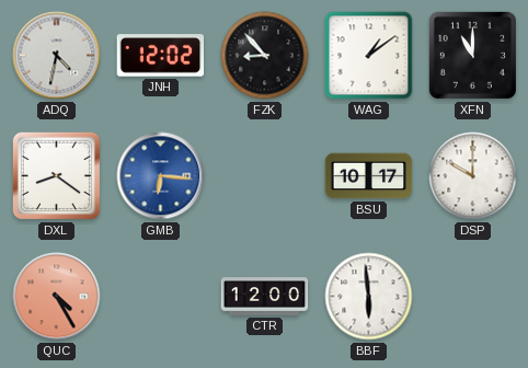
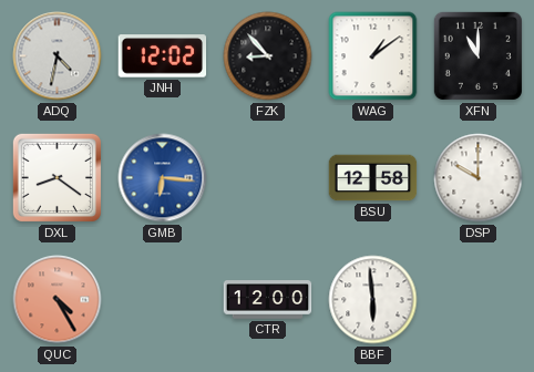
BSU: 10:17 -> 12:58
